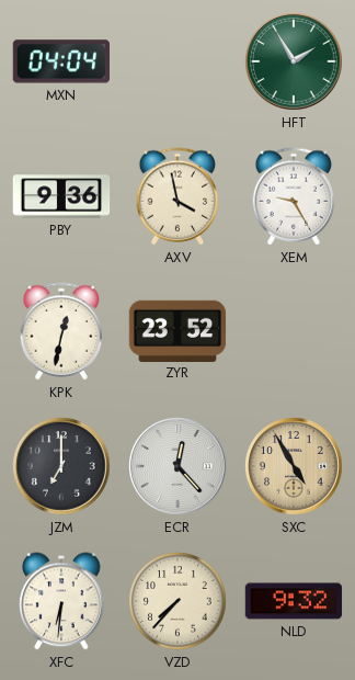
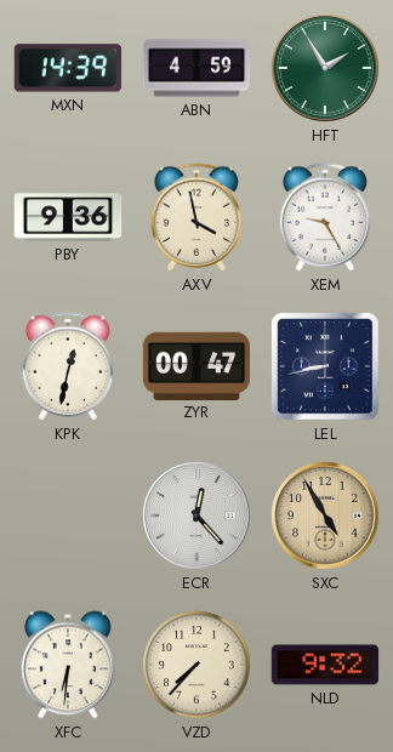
MXN: 04:04 -> 14:39
ABN: none -> 4:59
ZYR: 23:52 -> 00:47
LEL: none -> 8:43
JZM: 7:00 -> none
